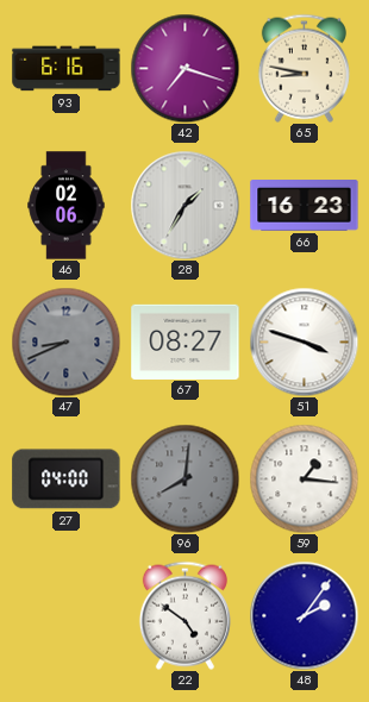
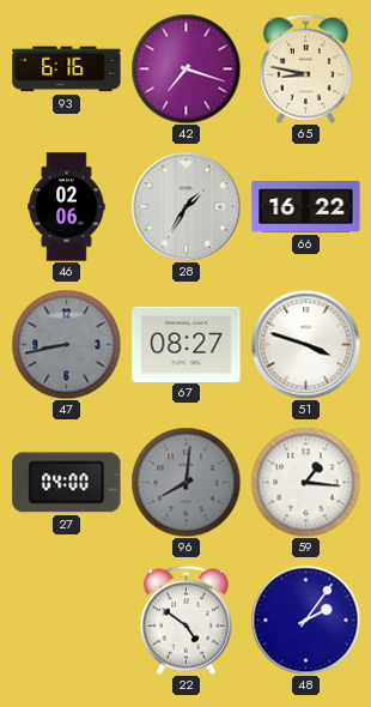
66: 16:23 -> 16:22
47: 8:41 -> 8:43
